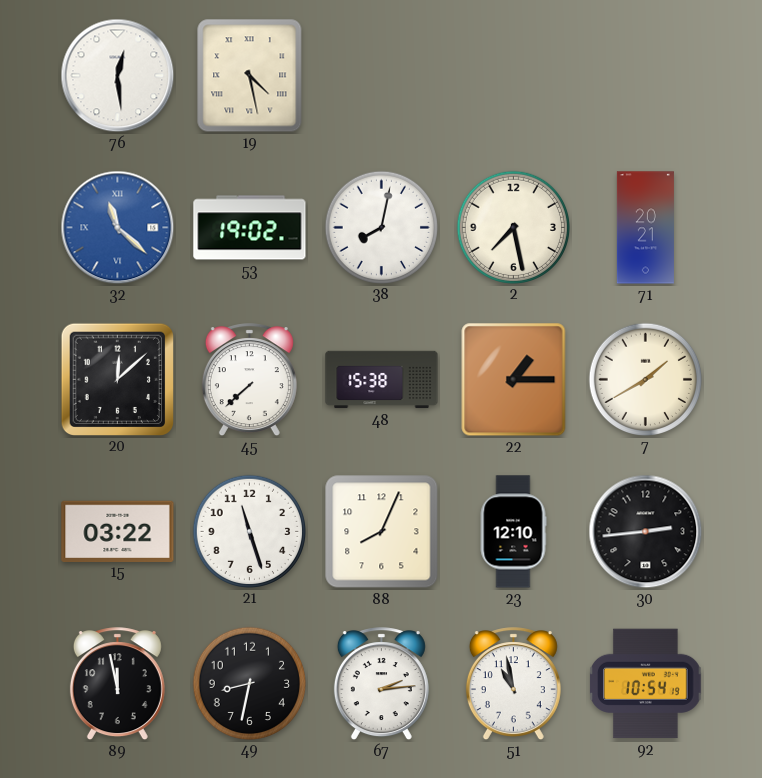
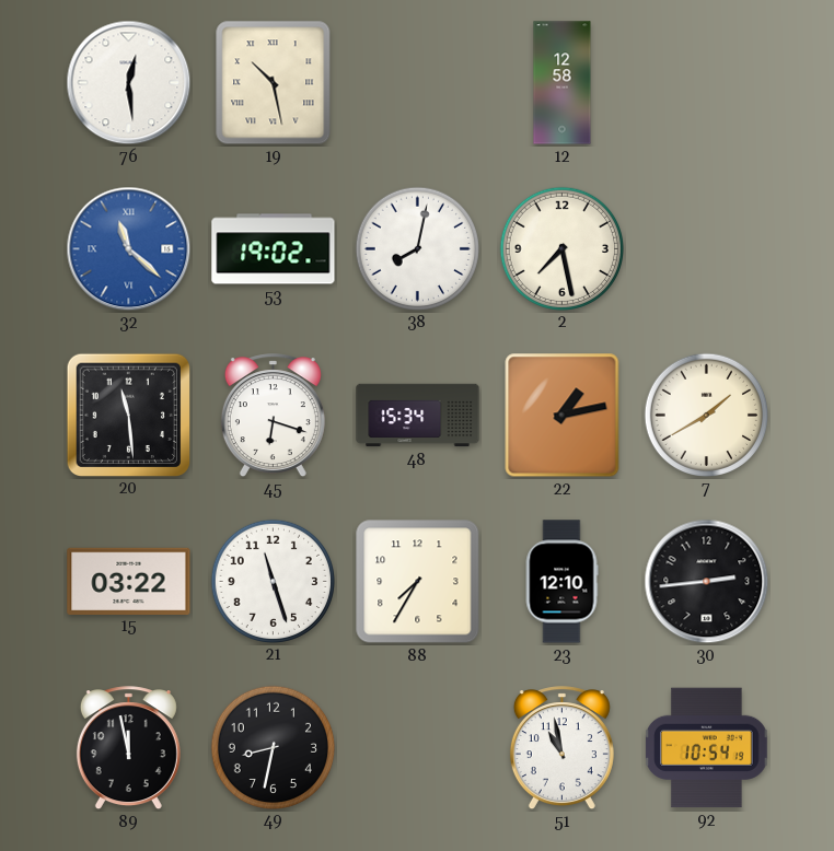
19: 4:28 -> 10:28
12: none -> 12:58
71: 20:21 -> none
20: 12:08 -> 11:29
45: 7:38 -> 6:18
48: 15:38 -> 15:34
22: 1:15 -> 1:13
88: 8:04 -> 7:35
67: 2:14 -> none
